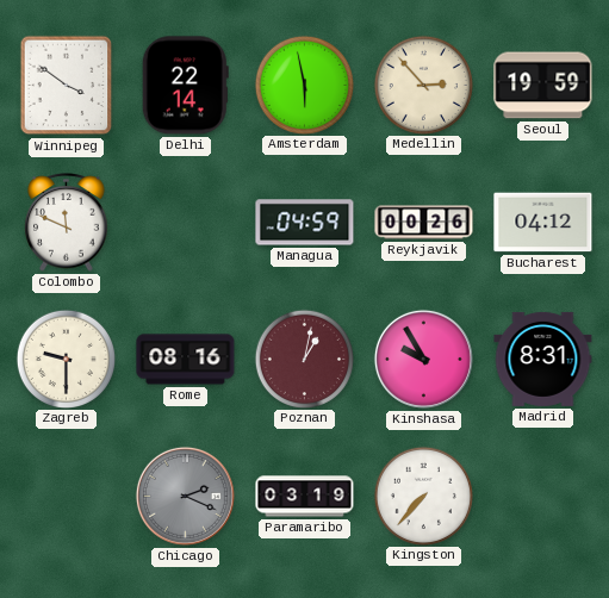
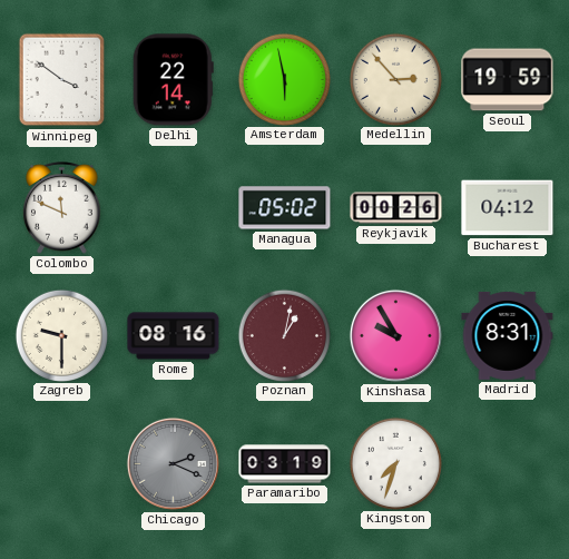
Managua: 04:59 -> 05:02
Kingston: 7:37 -> 7:33
